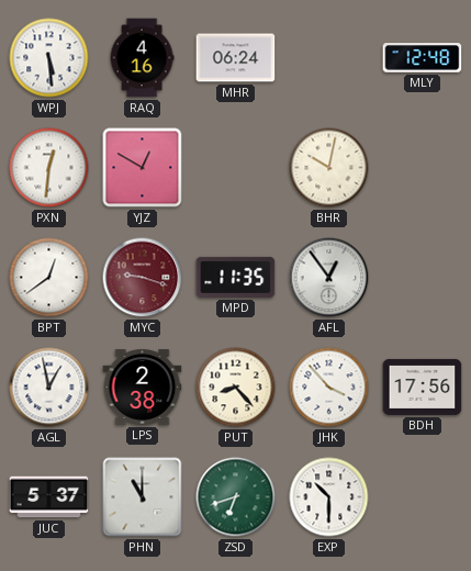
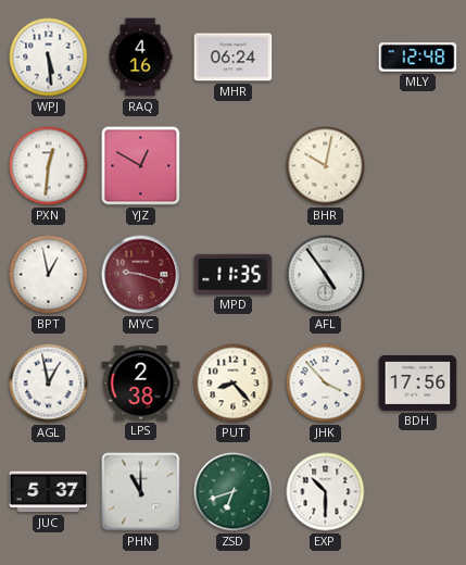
BPT: 12:39 -> 12:58
AFL: 12:54 -> 4:54
